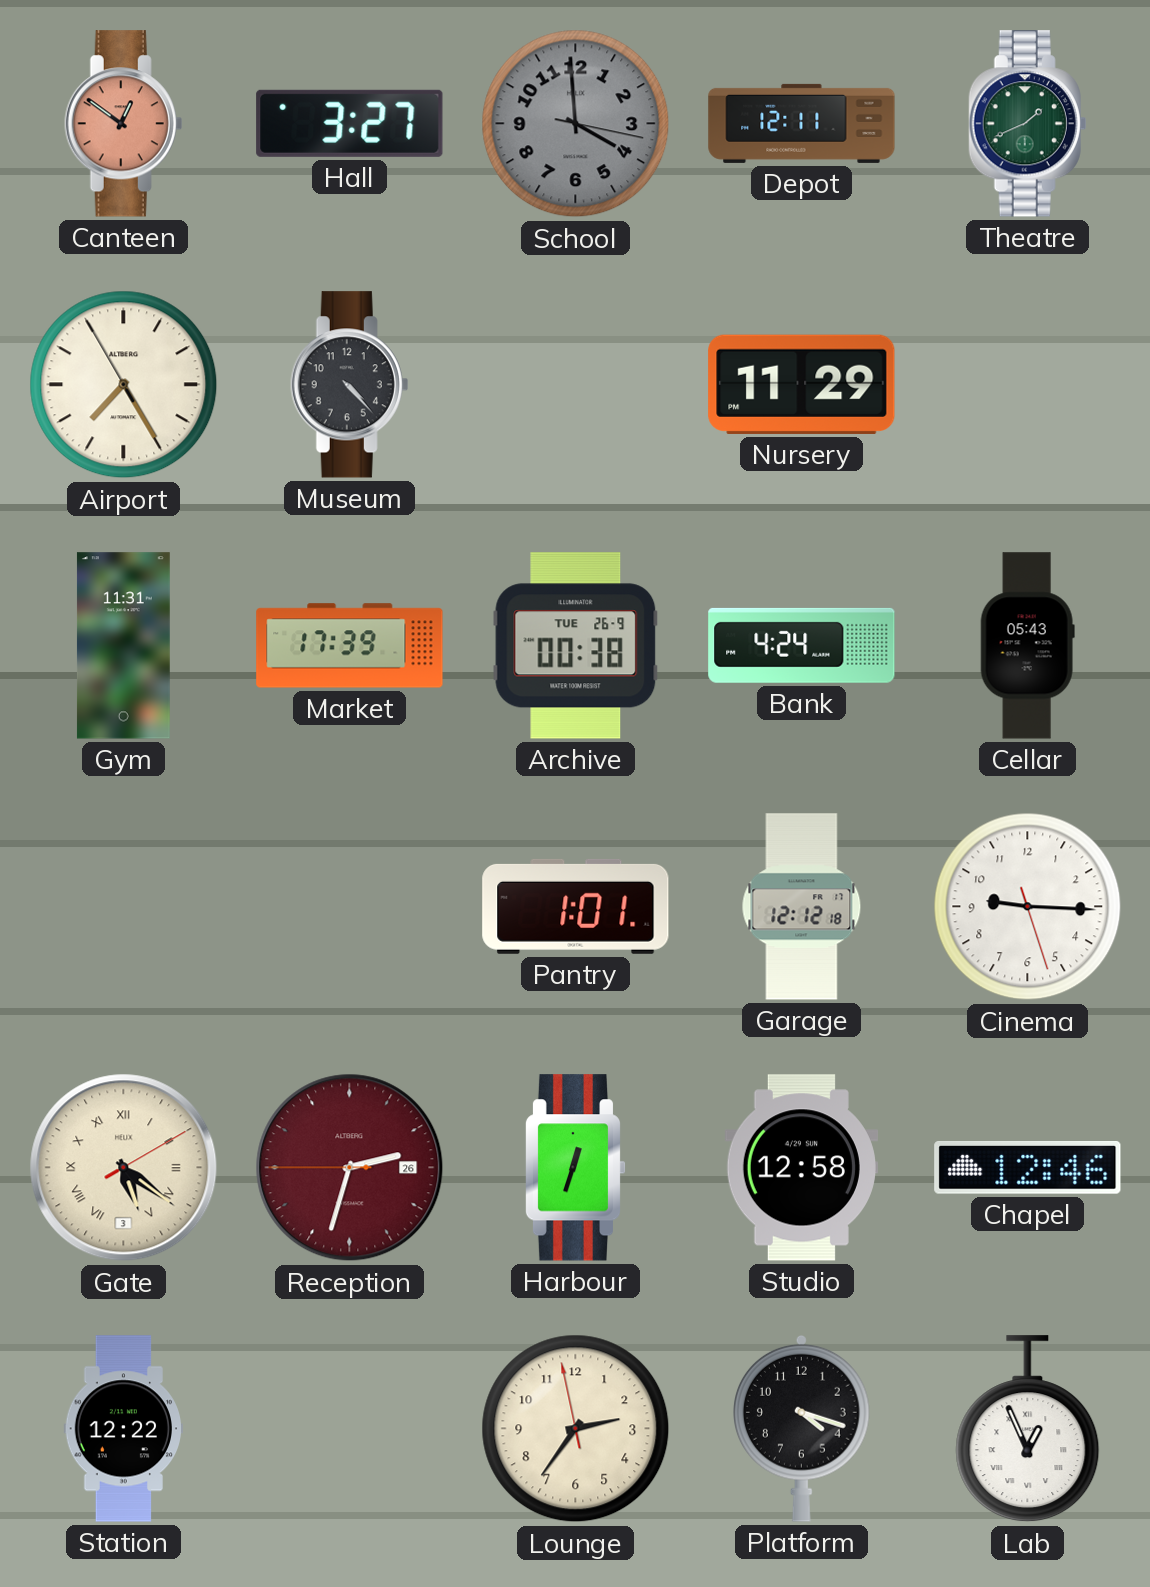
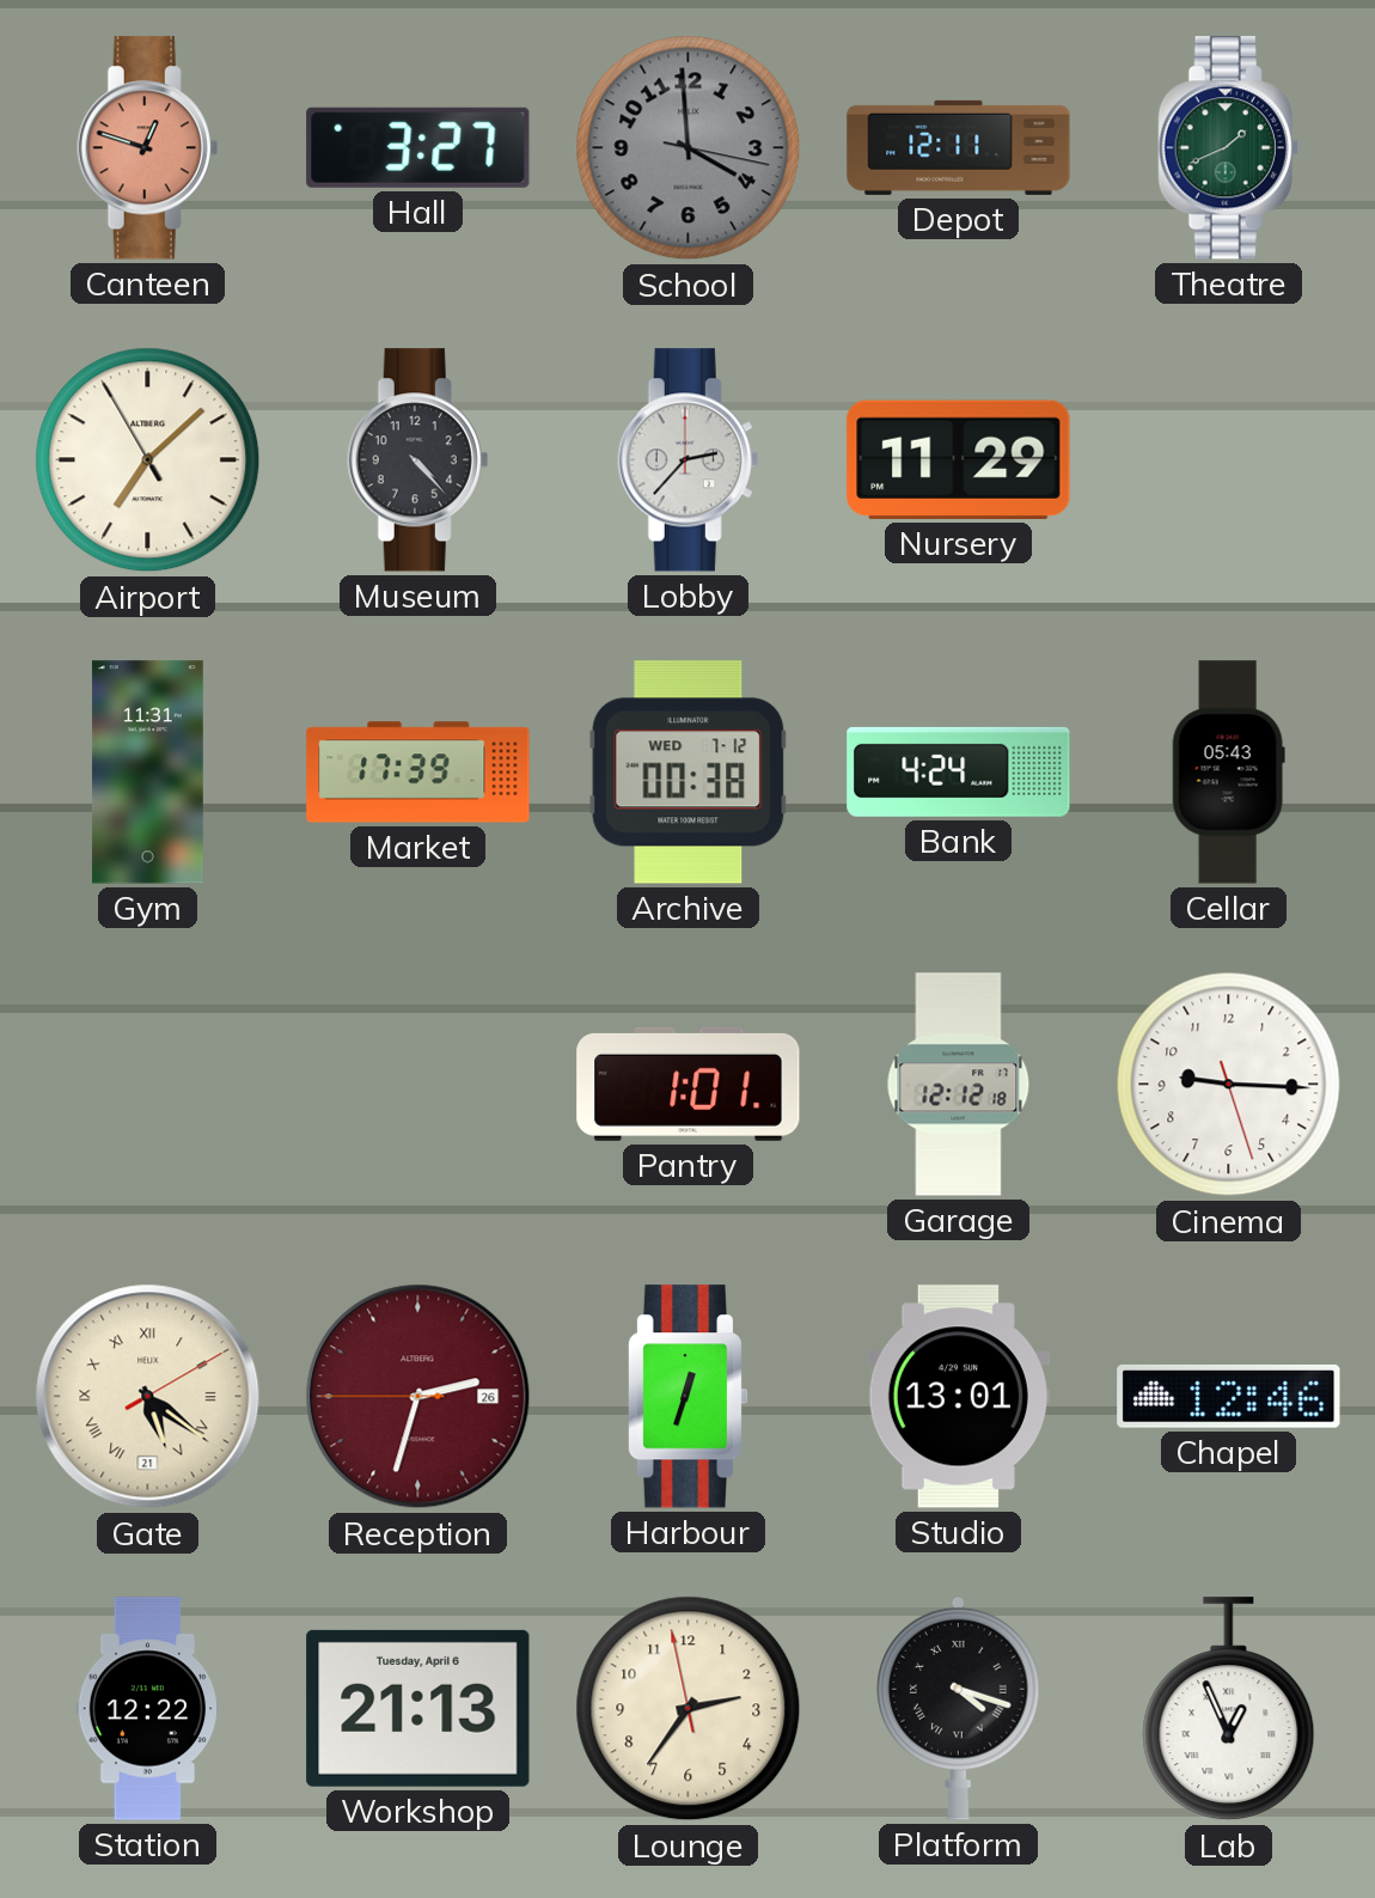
Canteen: 12:51 -> 12:48
Airport: 7:24 -> 7:07
Lobby: none -> 2:37
Archive date: TUE 26-9 -> WED 7-12
Gate date: 3 -> 21
Studio: 12:58 -> 13:01
Workshop: none -> 21:13
Platform numerals: Arabic -> Roman
